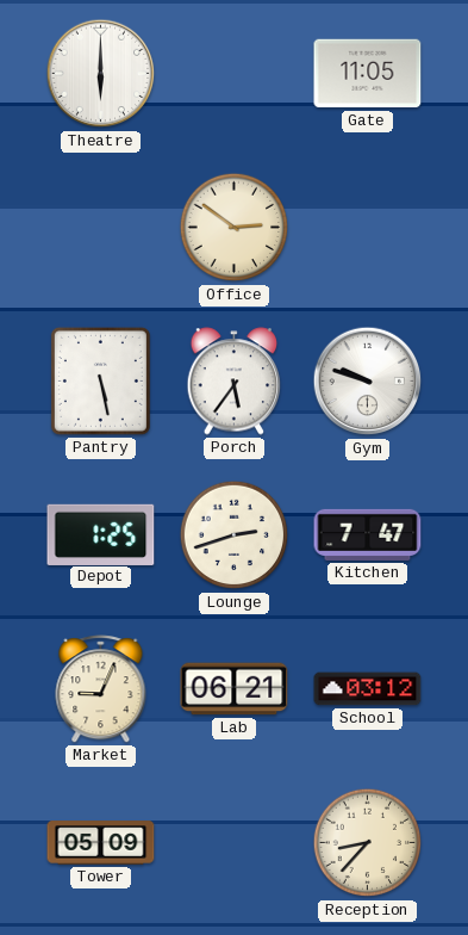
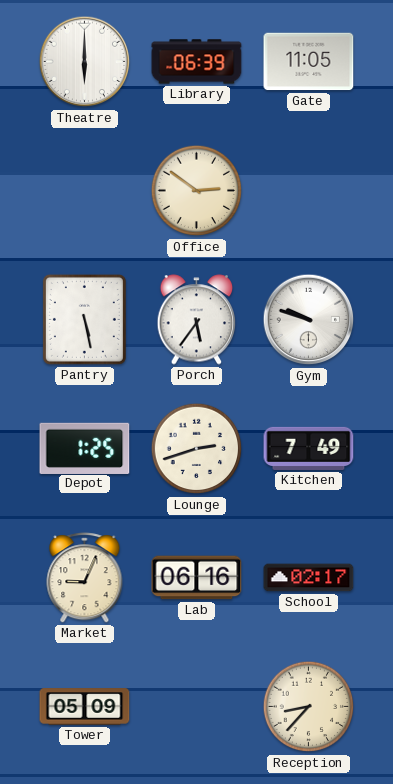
Library: none -> 06:39
Kitchen: 7:47 -> 7:49
Lab: 06:21 -> 06:16
School: 03:12 -> 02:17
